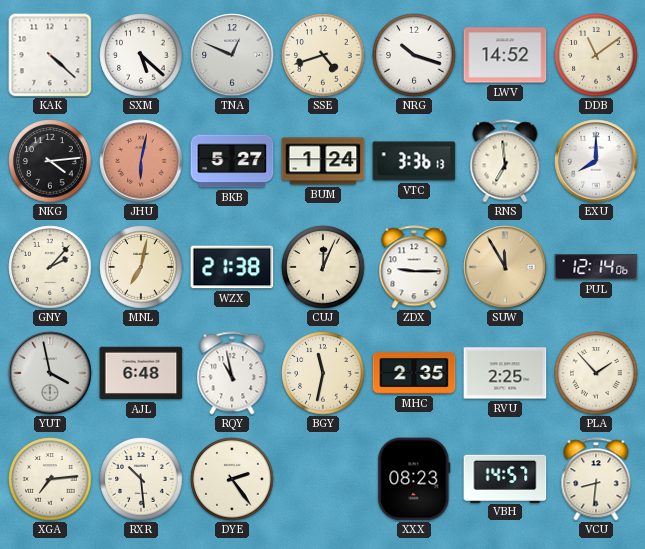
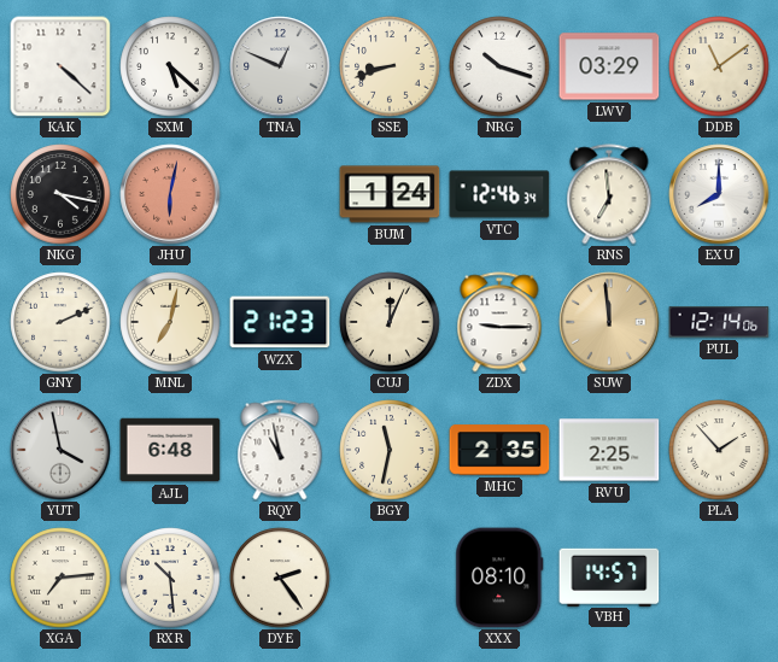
SSE: 4:42 -> 8:42
LWV: 14:52 -> 03:29
NKG: 4:14 -> 4:17
BKB: 5:27 -> none
VTC: 3:36 -> 12:46
GNY: 2:07 -> 2:11
WZX: 21:38 -> 21:23
SUW: 11:55 -> 11:59
XXX: 08:23 -> 08:10
VCU: 8:31 -> none
